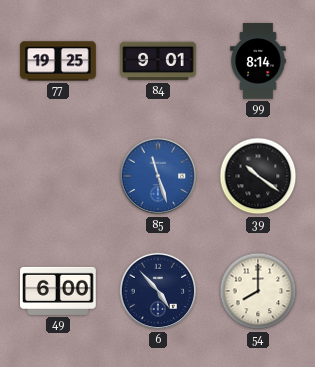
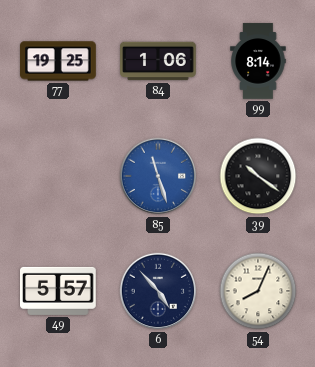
84: 9:01 -> 1:06
49: 6:00 -> 5:57
54: 8:00 -> 8:04
